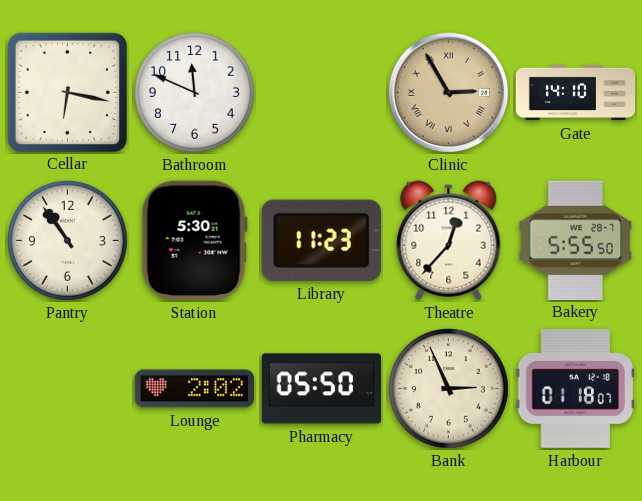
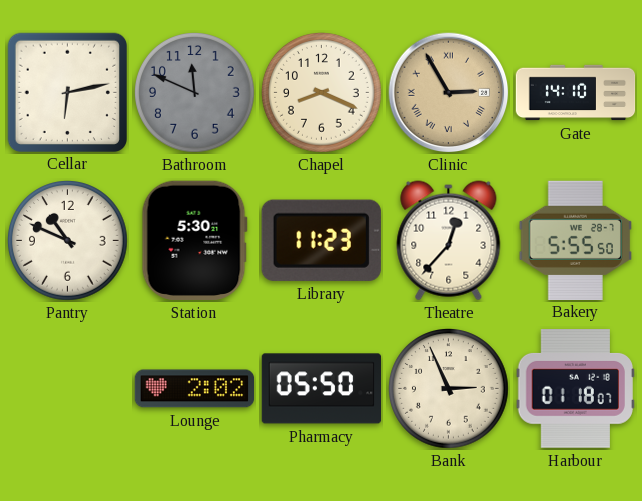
Cellar: 6:17 -> 6:13
Bathroom dial: white -> grey
Chapel: none -> 8:19
Pantry: 10:54 -> 10:49
